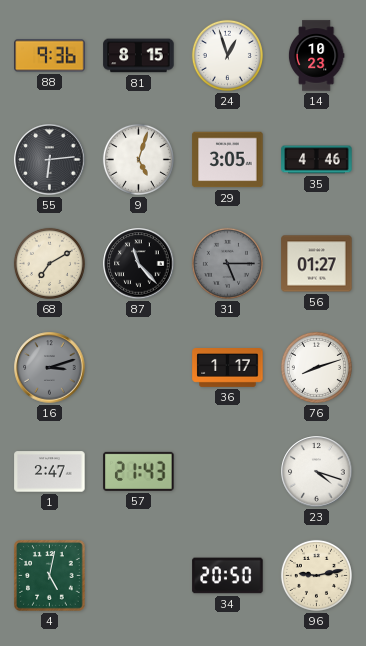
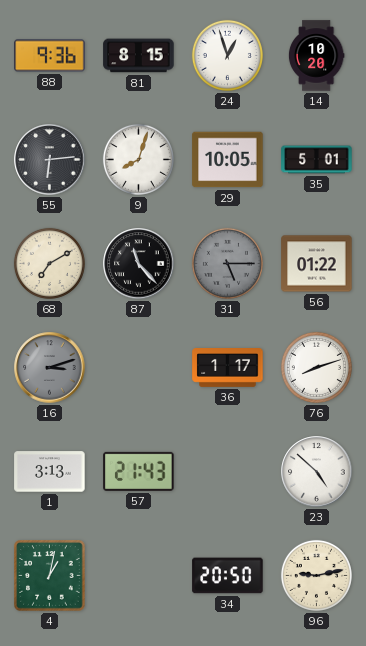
14: 10:23 -> 10:20
9: 5:03 -> 8:03
29: 3:05 -> 10:05
35: 4:46 -> 5:01
56: 01:27 -> 01:22
1: 2:47 -> 3:13
23: 4:18 -> 4:52
4: 5:02 -> 1:02
